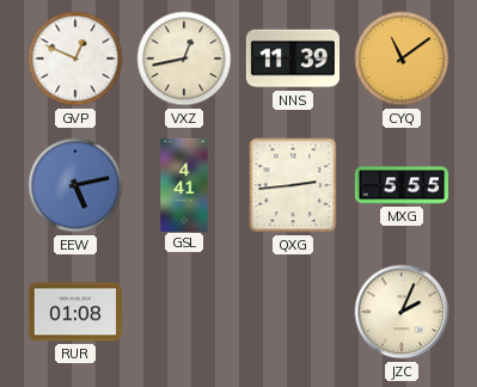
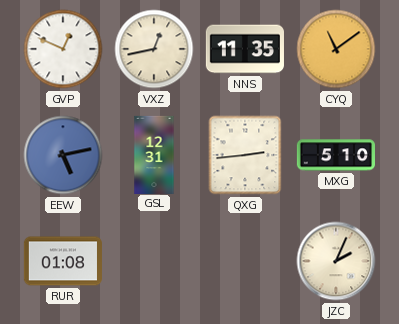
NNS: 11:39 -> 11:35
GSL: 4:41 -> 12:31
MXG: 5:55 -> 5:10
